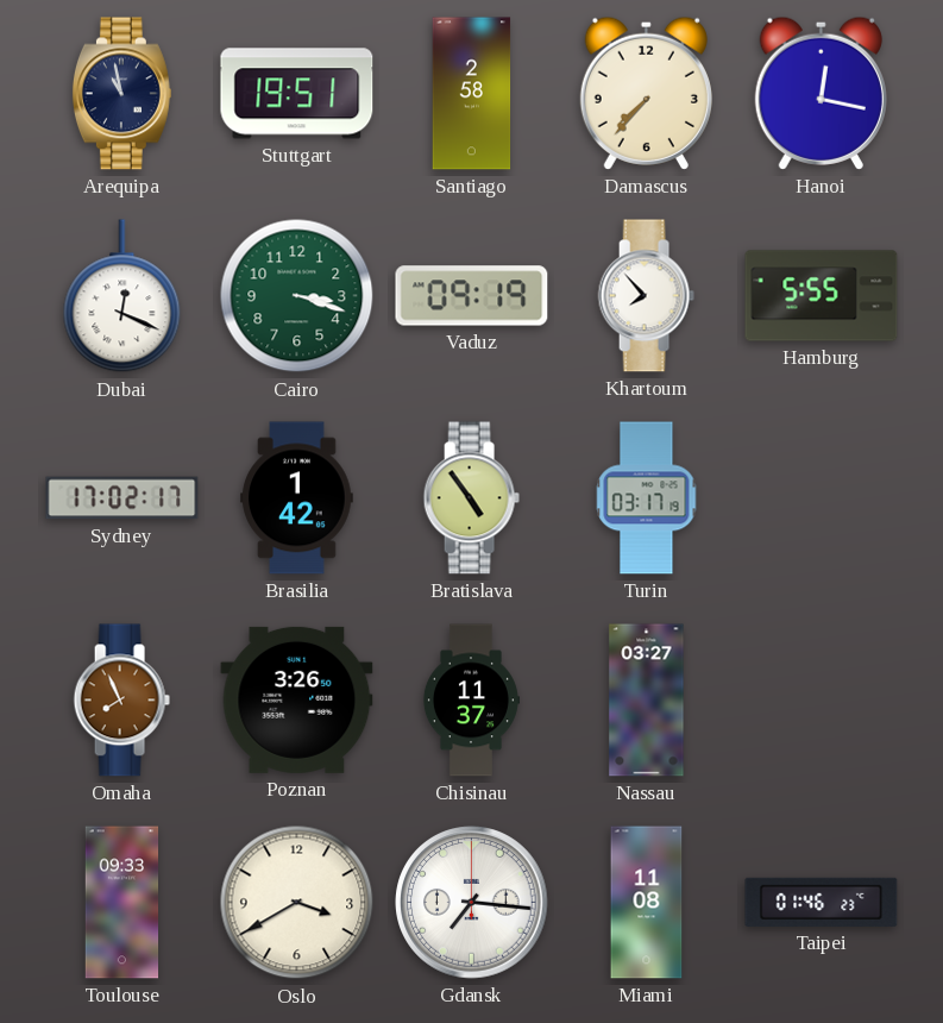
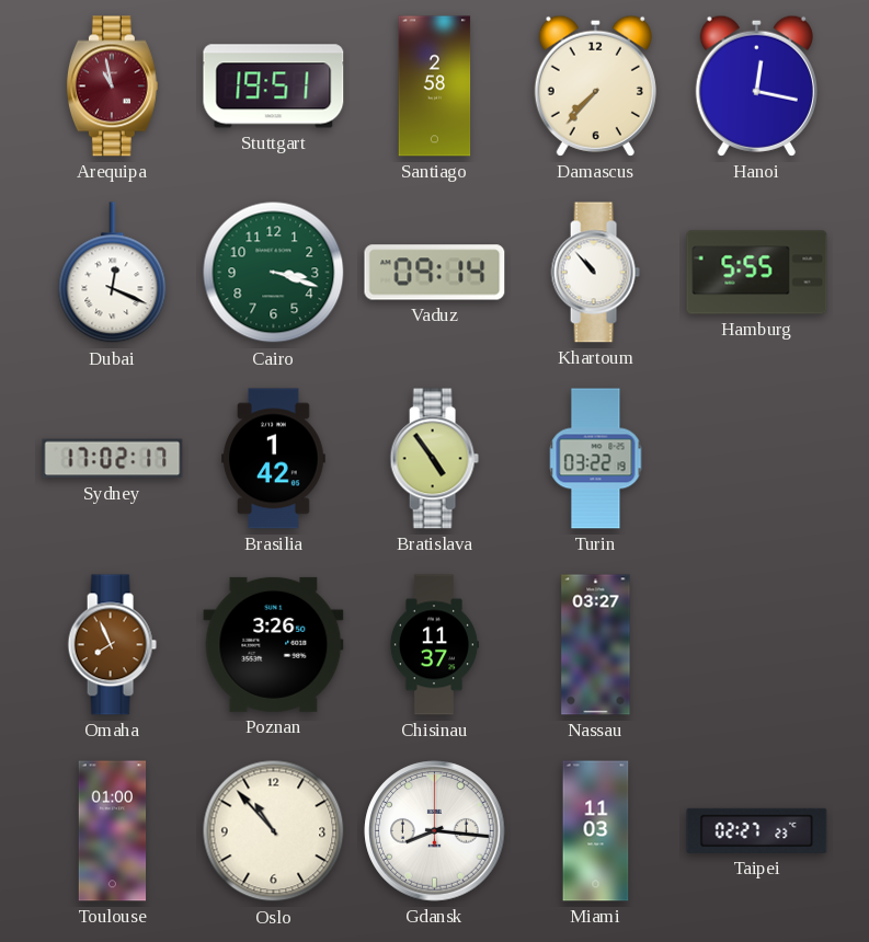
Arequipa dial: navy -> burgundy
Vaduz: 09:19 -> 09:14
Khartoum: 7:53 -> 10:53
Turin: 03:17 -> 03:22
Toulouse: 09:33 -> 01:00
Oslo: 3:40 -> 10:53
Gdansk: 7:16 -> 8:16
Miami: 11:08 -> 11:03
Taipei: 01:46 -> 02:27
